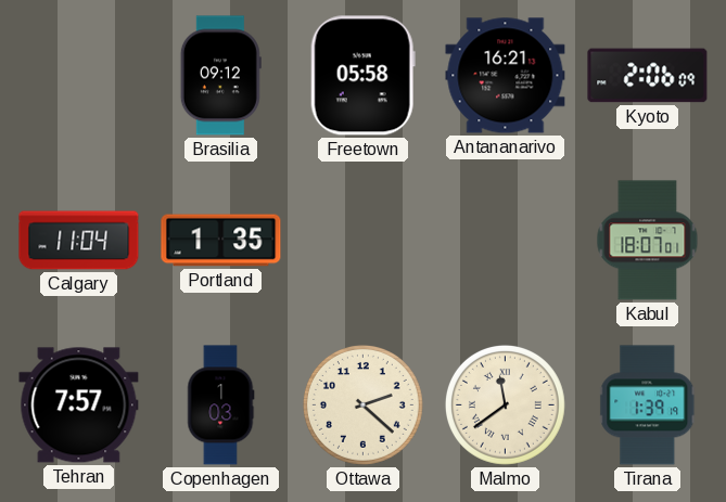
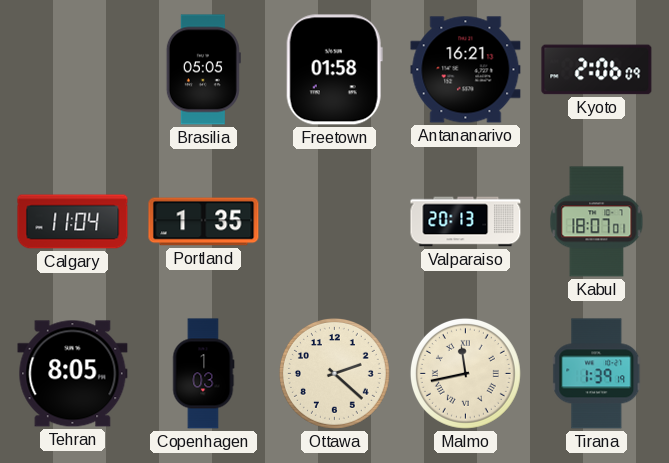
Brasilia: 09:12 -> 05:05
Freetown: 05:58 -> 01:58
Valparaiso: none -> 20:13
Tehran: 7:57 -> 8:05
Malmo: 11:39 -> 11:43
